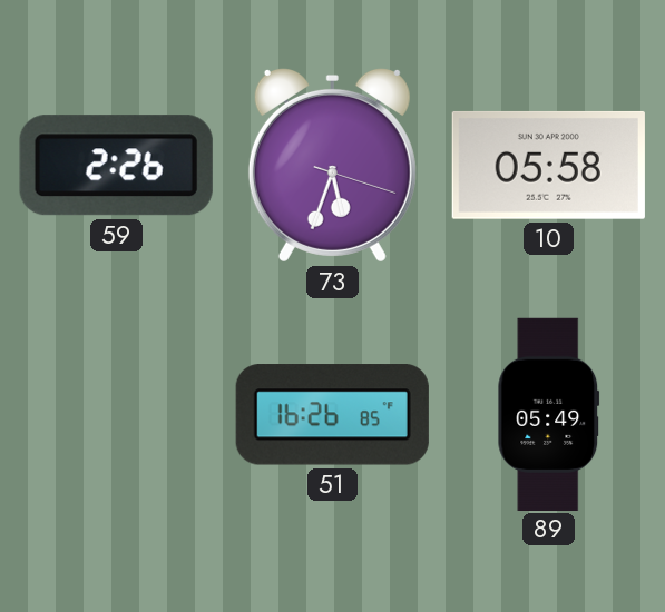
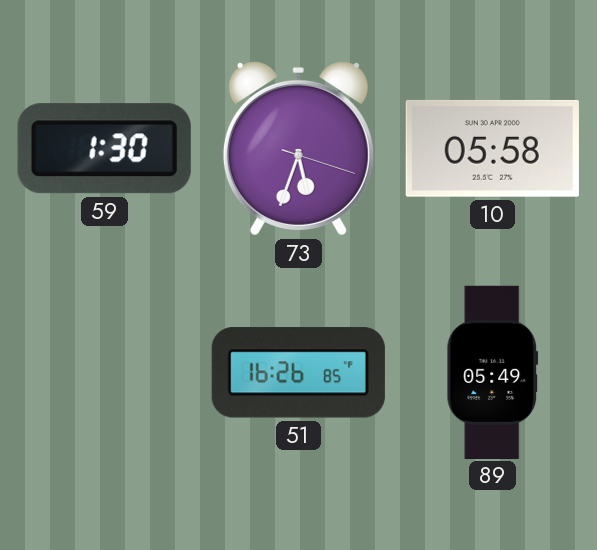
59: 2:26 -> 1:30
